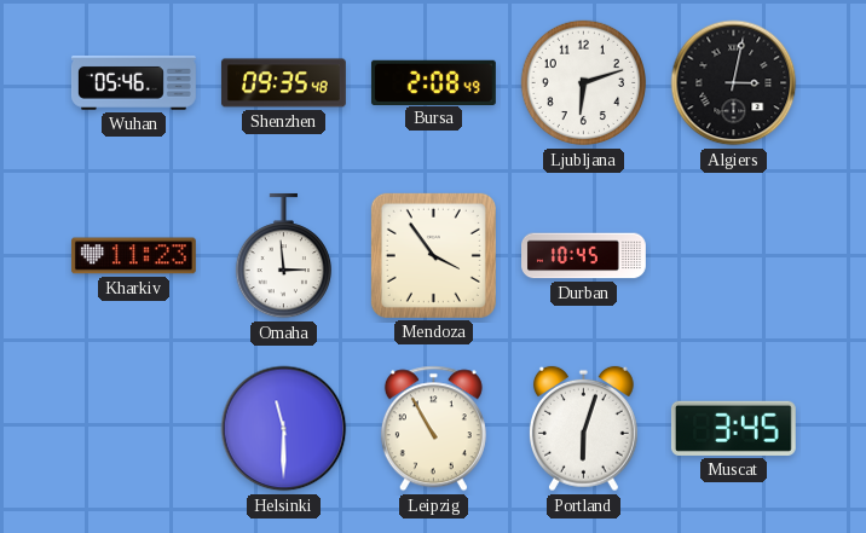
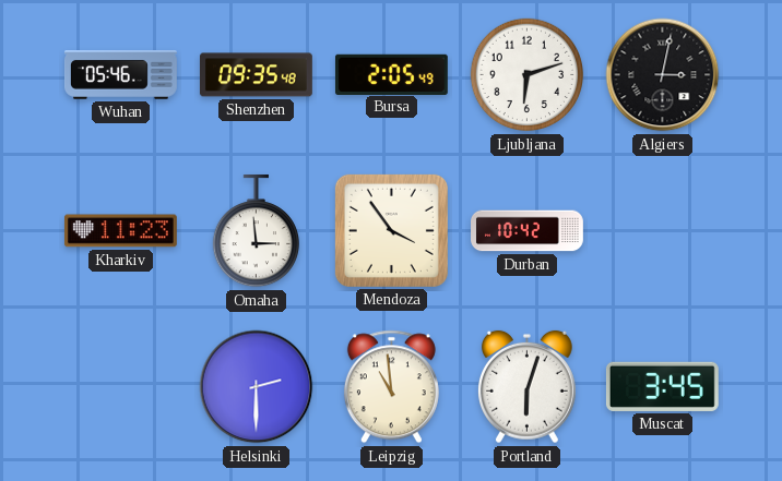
Bursa: 2:08 -> 2:05
Durban: 10:45 -> 10:42
Helsinki: 11:30 -> 2:30
Leipzig: 10:55 -> 10:59
